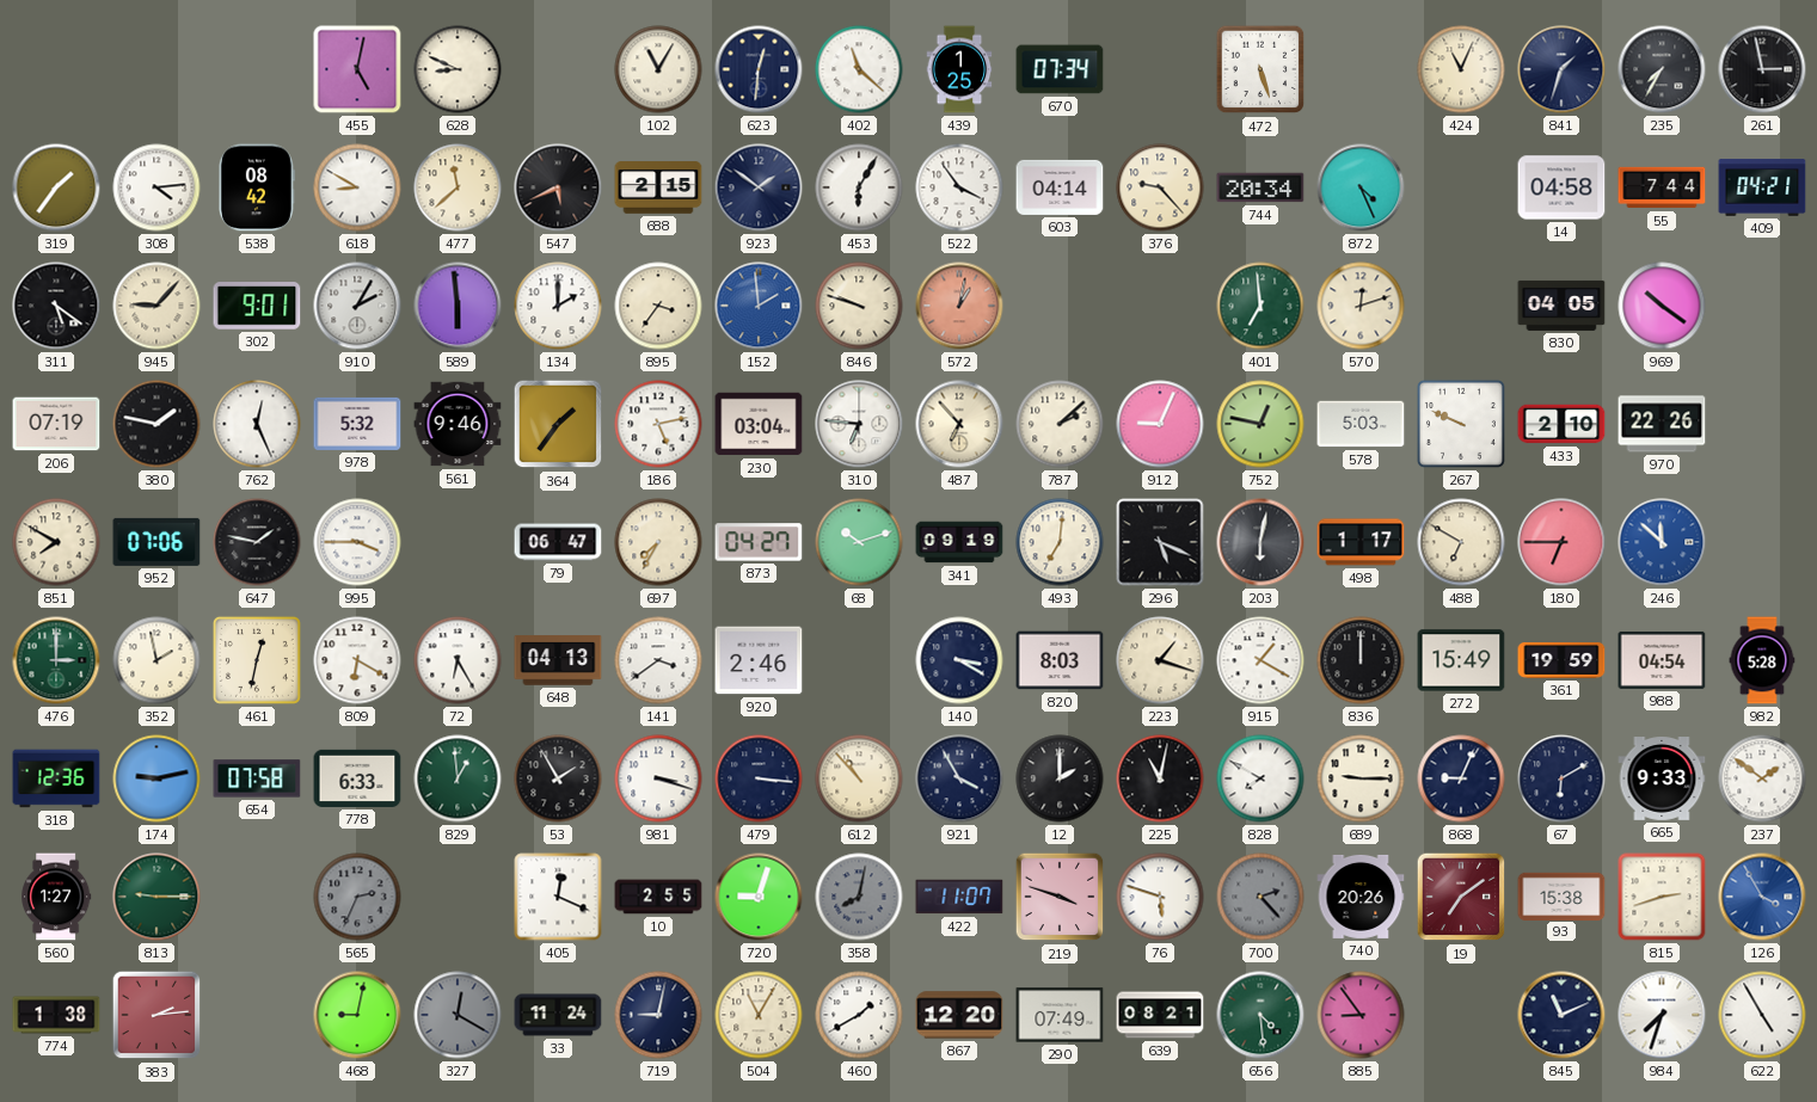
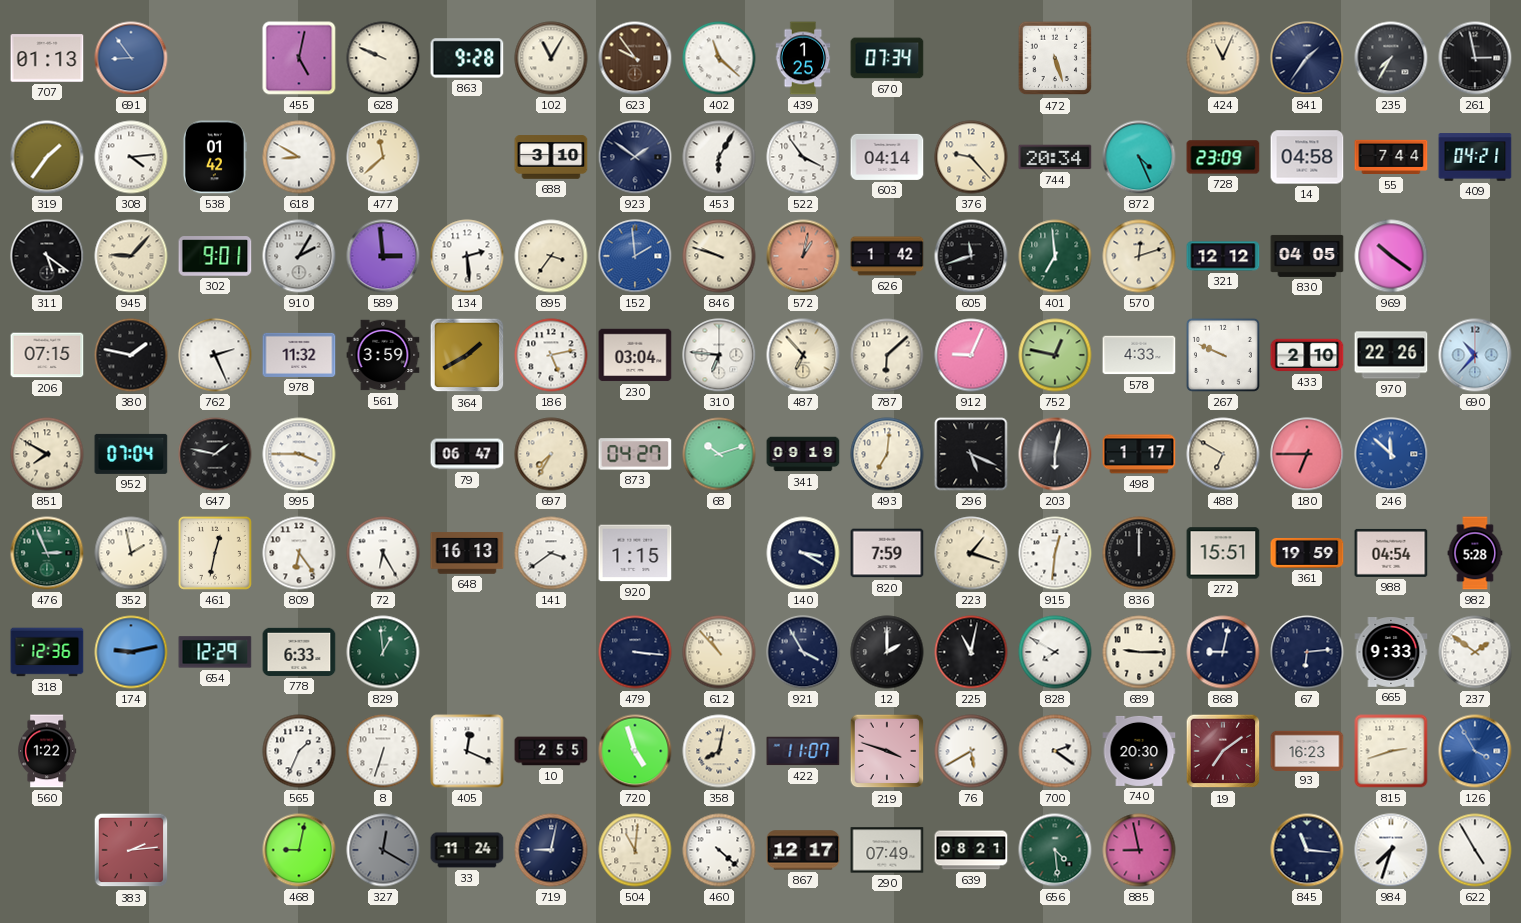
707: none -> 01:13
691: none -> 8:54
628: 8:49 -> 9:49
863: none -> 9:28
623: 12:31 -> 9:54
623 dial: navy -> brown
841: 1:33 -> 1:36
538: 08:42 -> 01:42
547: 5:41 -> none
688: 2:15 -> 3:10
728: none -> 23:09
589: 5:59 -> 2:59
134: 2:00 -> 2:29
626: none -> 1:42
605: none -> 11:42
321: none -> 12:12
206: 07:19 -> 07:15
762: 12:26 -> 2:26
978: 5:32 -> 11:32
561: 9:46 -> 3:59
364: 1:36 -> 1:40
787: 2:08 -> 6:08
578: 5:03 -> 4:33
690: none -> 10:37
952: 07:06 -> 07:04
476: 3:00 -> 2:56
809: 6:20 -> 6:24
648: 04:13 -> 16:13
920: 2:46 -> 1:15
820: 8:03 -> 7:59
915: 1:20 -> 12:31
272: 15:49 -> 15:51
654: 07:58 -> 12:29
53: 1:55 -> none
981: 3:18 -> none
868: 9:04 -> 9:02
67: 6:10 -> 6:14
560: 1:27 -> 1:22
813: 9:15 -> none
565: 2:34 -> 1:34
565 dial: grey -> white
8: none -> 6:33
720: 9:03 -> 4:57
358 dial: grey -> cream
76: 5:48 -> 5:40
700: 2:23 -> 2:21
700 dial: grey -> white
740: 20:26 -> 20:30
93: 15:38 -> 16:23
774: 1:38 -> none
504: 11:05 -> 11:01
460: 1:40 -> 4:22
867: 12:20 -> 12:17
885: 8:54 -> 8:58
845: 11:11 -> 11:16
